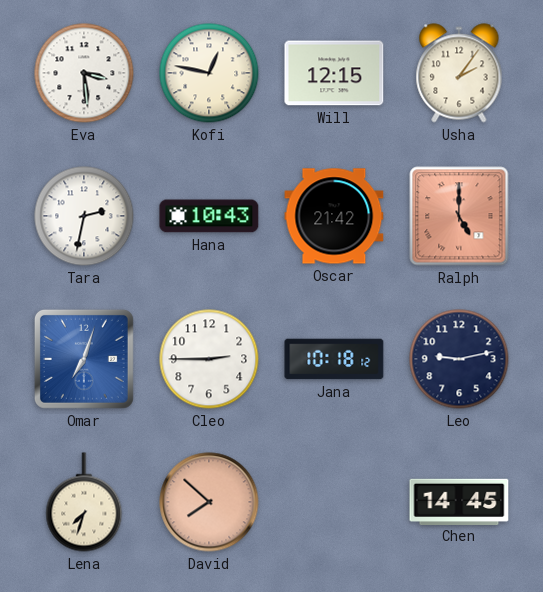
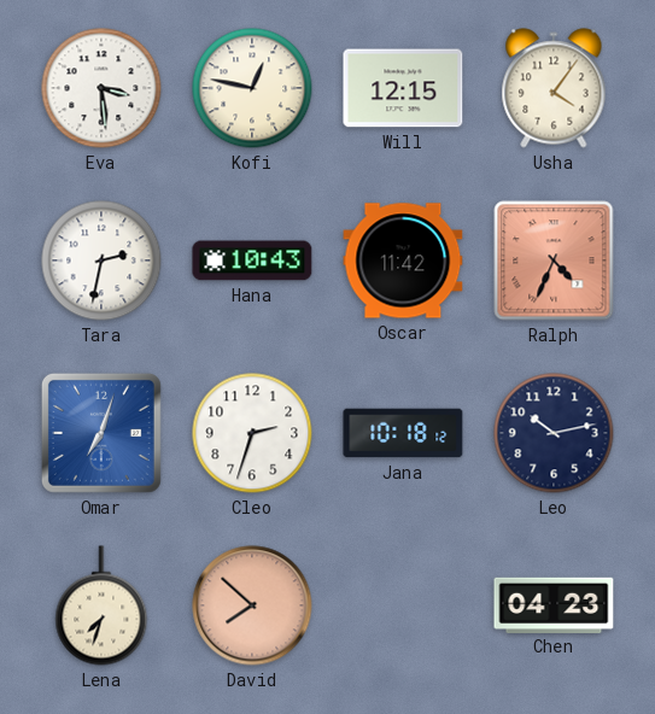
Usha: 2:06 -> 4:06
Oscar: 21:42 -> 11:42
Ralph: 5:00 -> 4:34
Cleo: 2:45 -> 2:33
Leo: 9:13 -> 10:13
Chen: 14:45 -> 04:23
